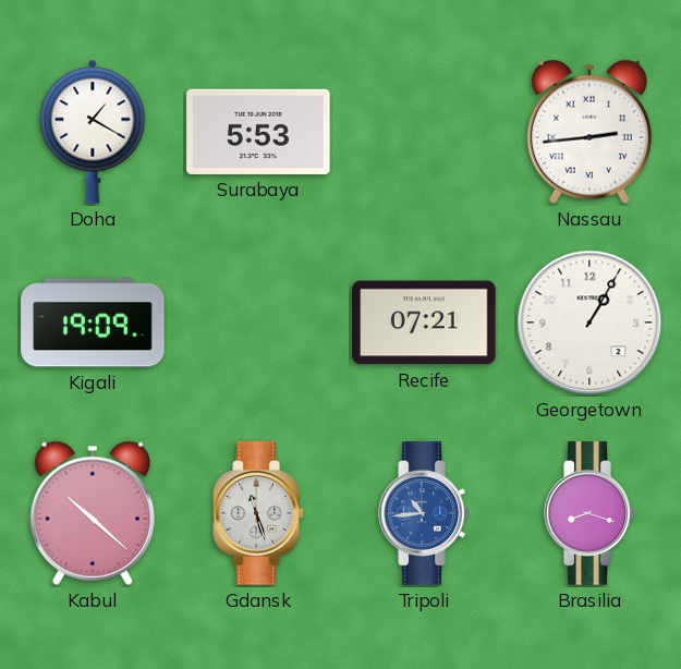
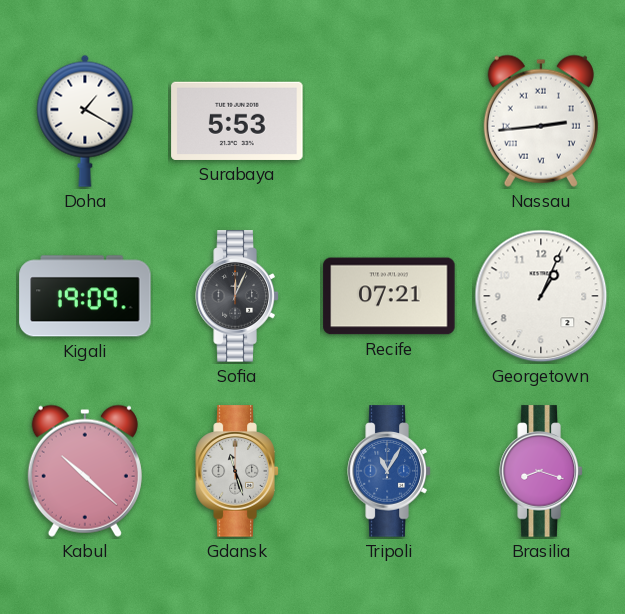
Sofia: none -> 12:04
Georgetown: 1:05 -> 1:04
Tripoli: 10:44 -> 11:05
